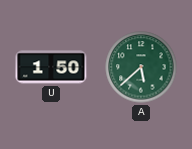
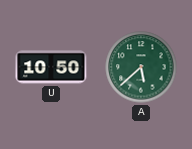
U: 1:50 -> 10:50
